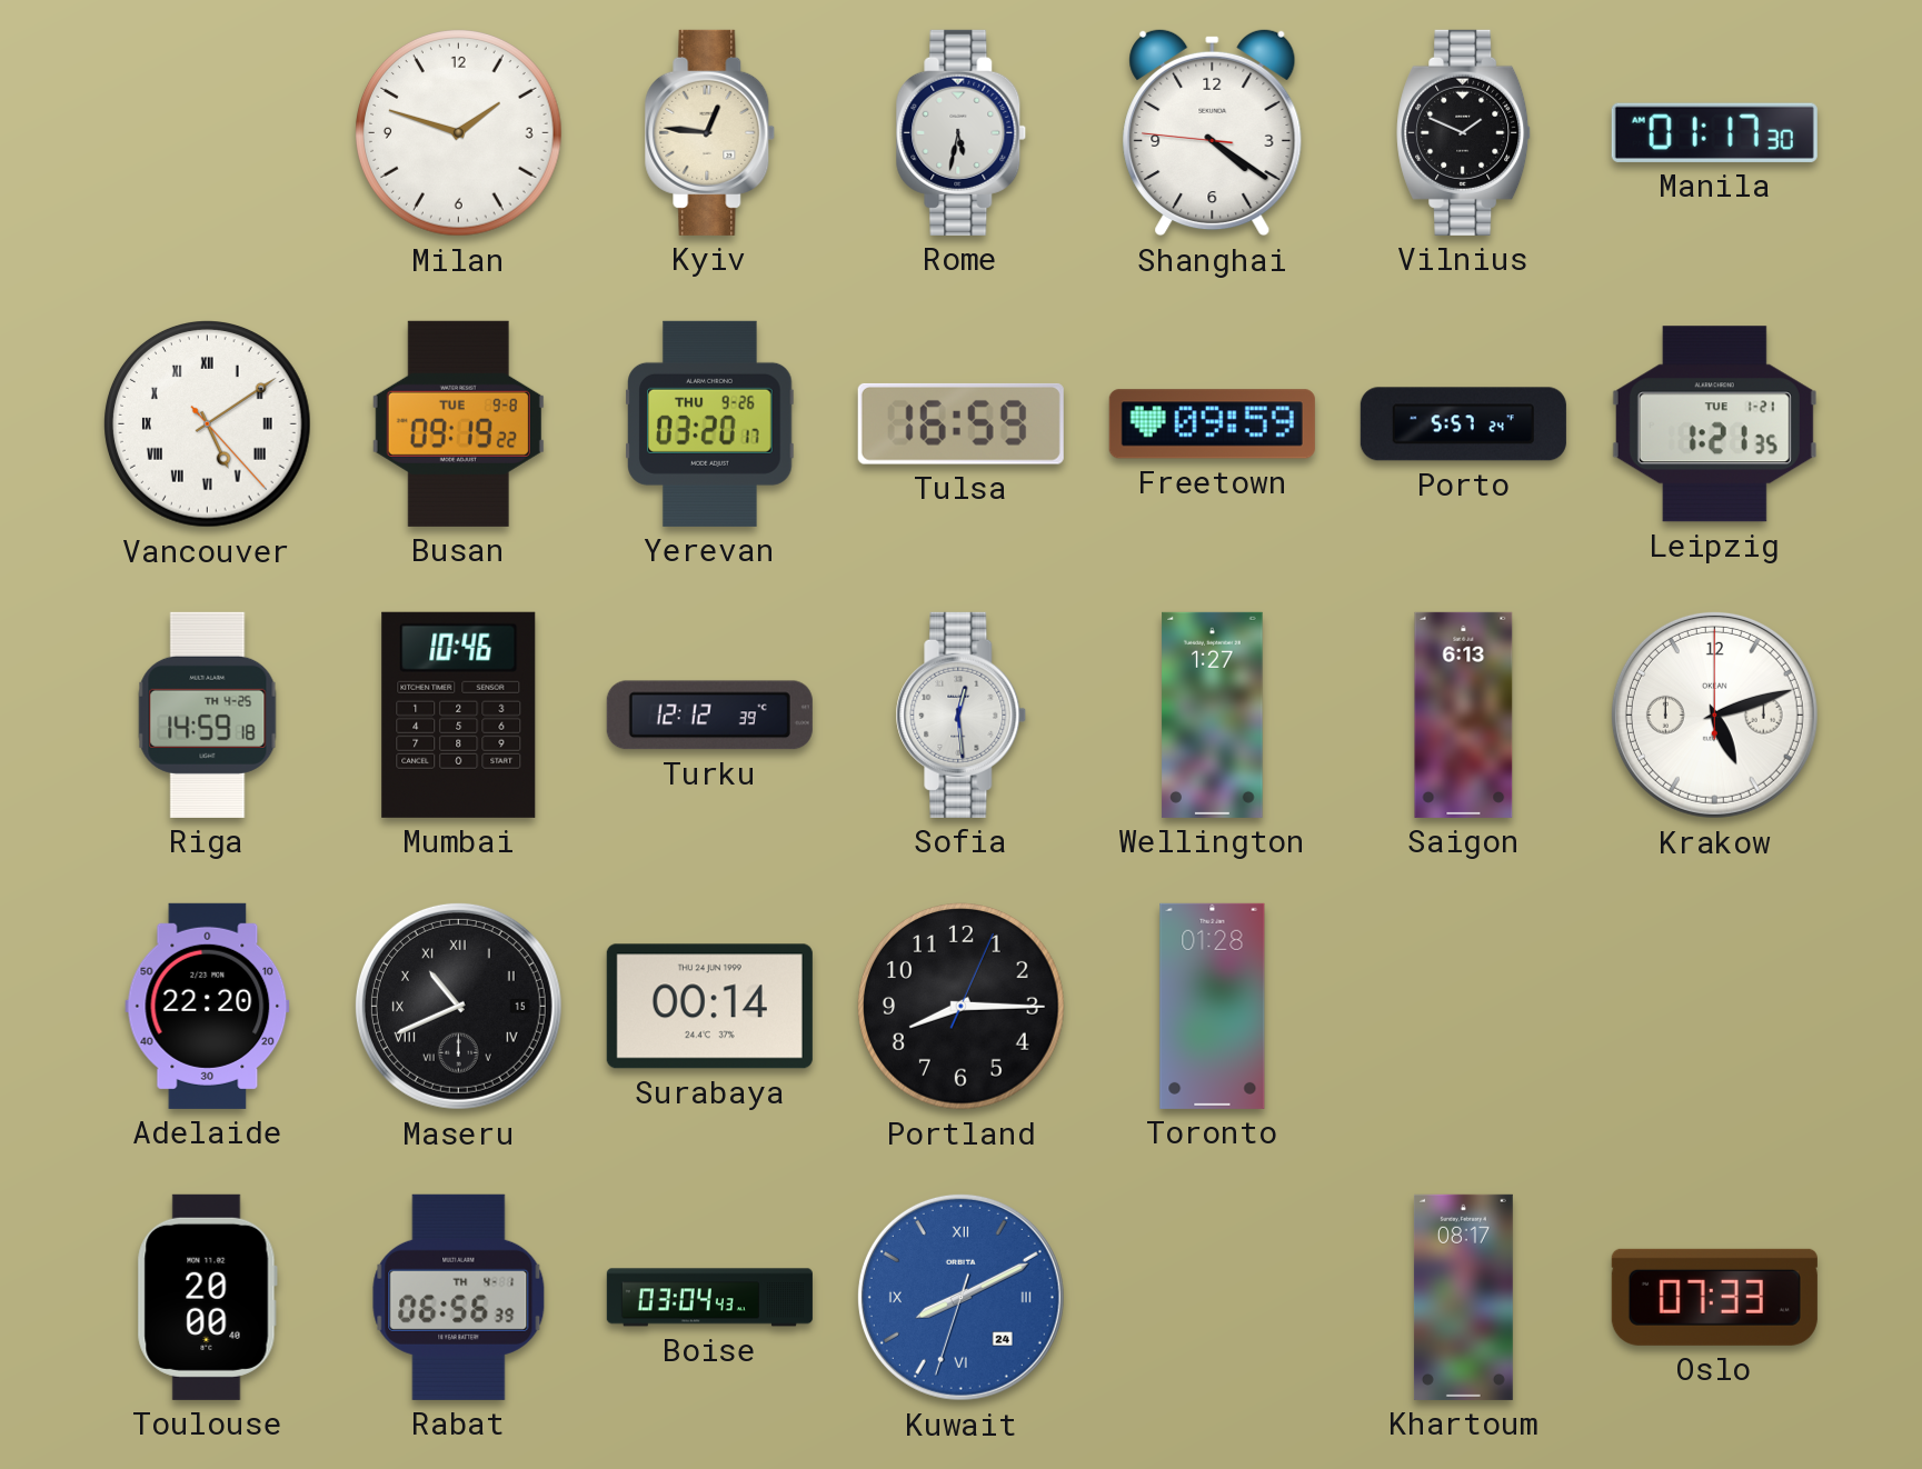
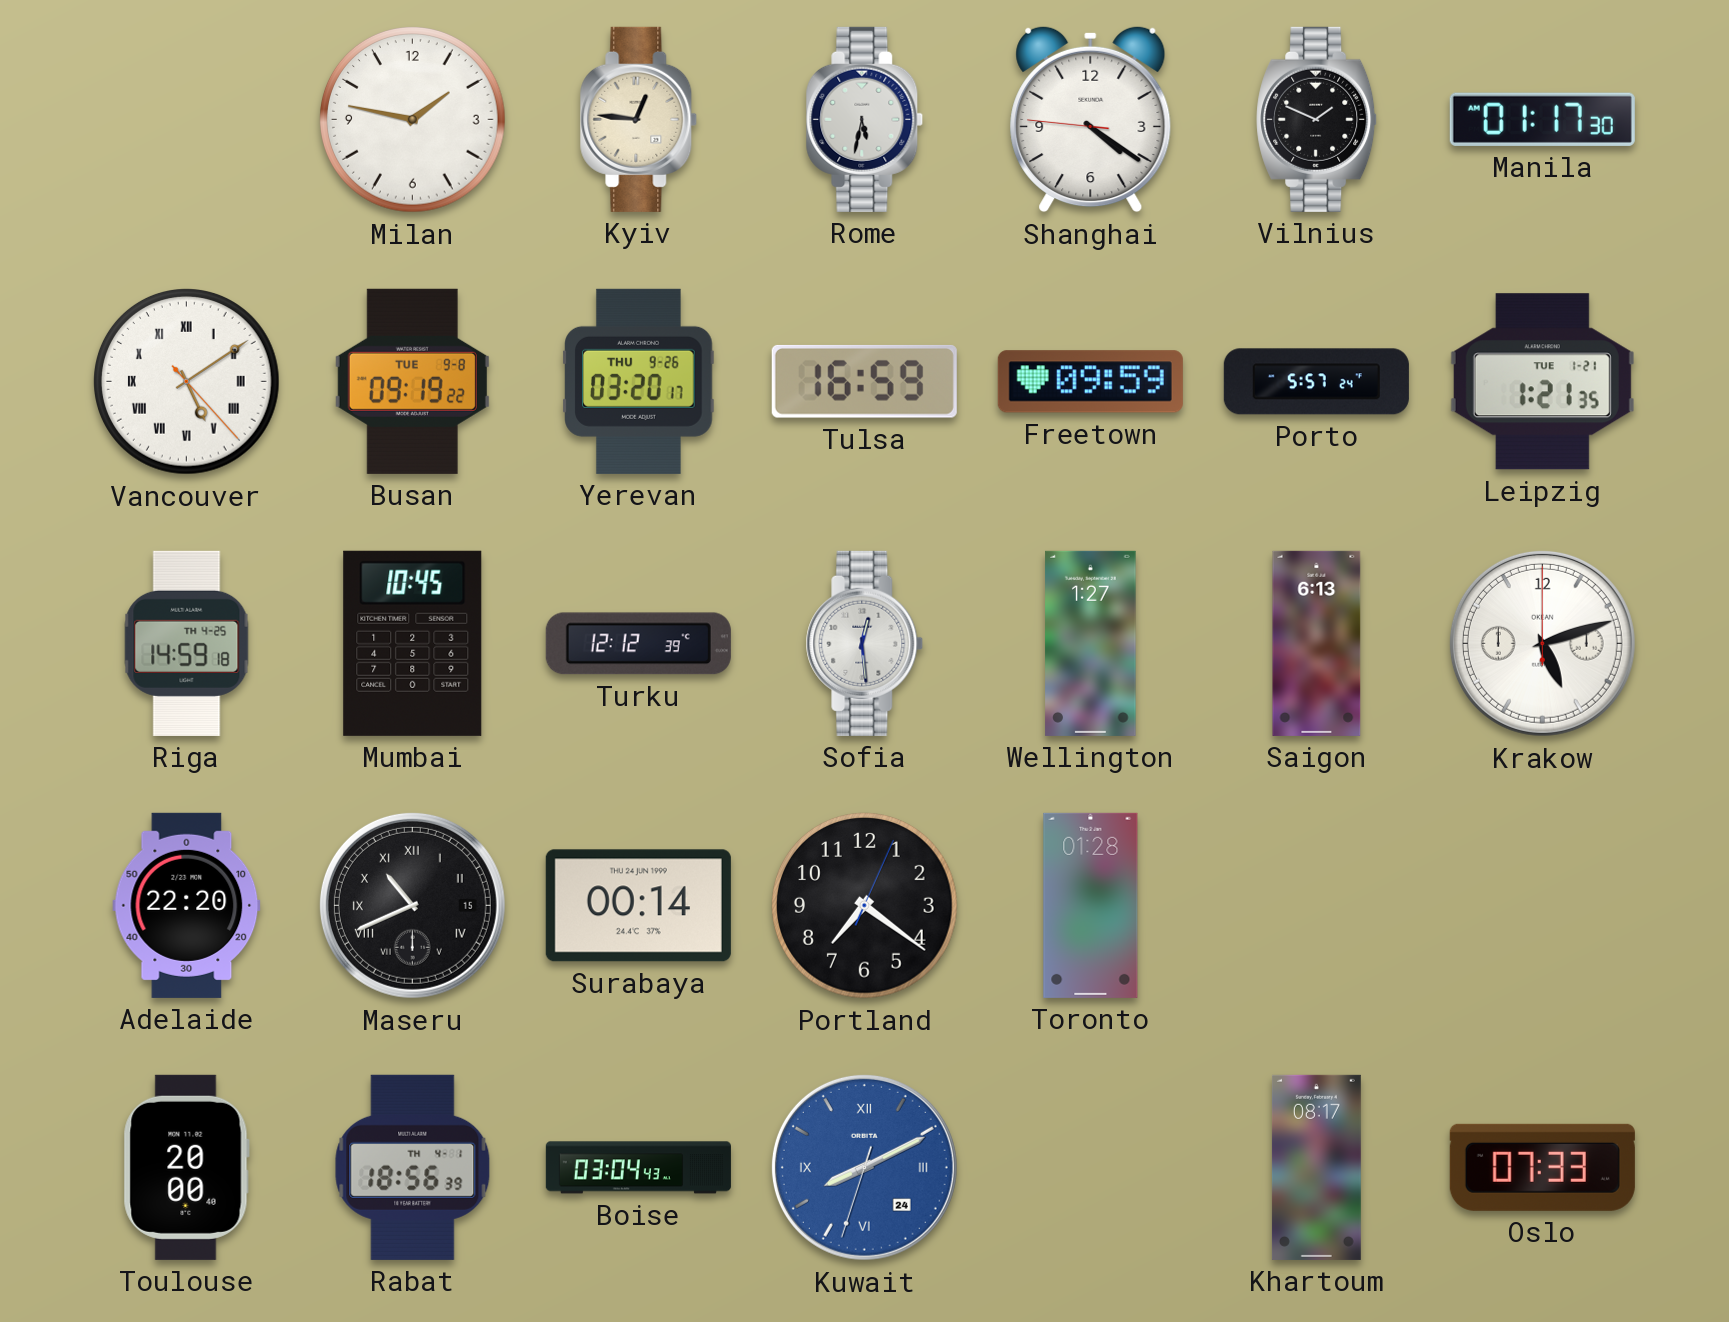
Milan: 1:48 -> 1:47
Mumbai: 10:46 -> 10:45
Portland: 8:15 -> 7:21
Rabat: 06:56 -> 18:56
